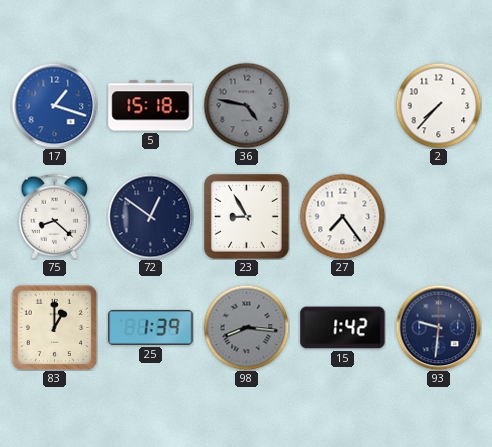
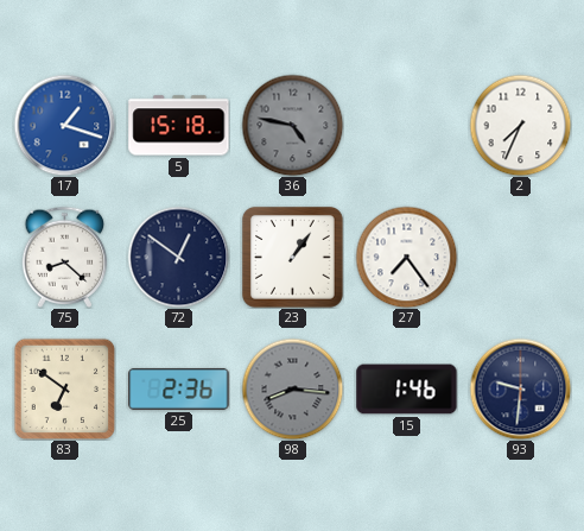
2: 7:37 -> 7:34
23: 8:55 -> 1:06
83: 1:00 -> 6:51
25: 1:39 -> 2:36
15: 1:42 -> 1:46
